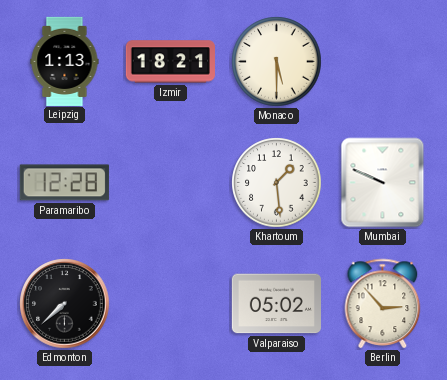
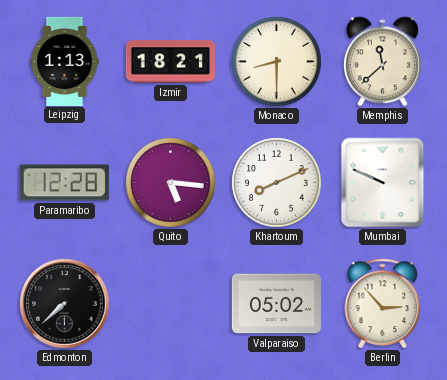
Monaco: 5:30 -> 8:30
Memphis: none -> 11:38
Quito: none -> 5:16
Khartoum: 1:29 -> 8:11
